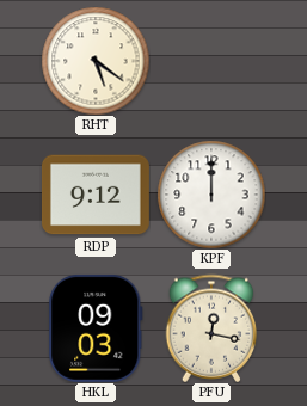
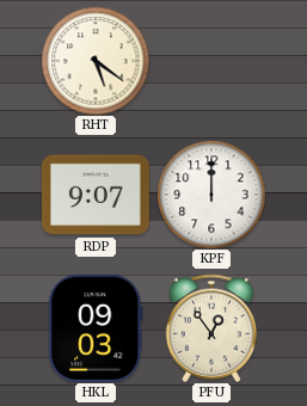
RDP: 9:12 -> 9:07
PFU: 12:17 -> 12:54
